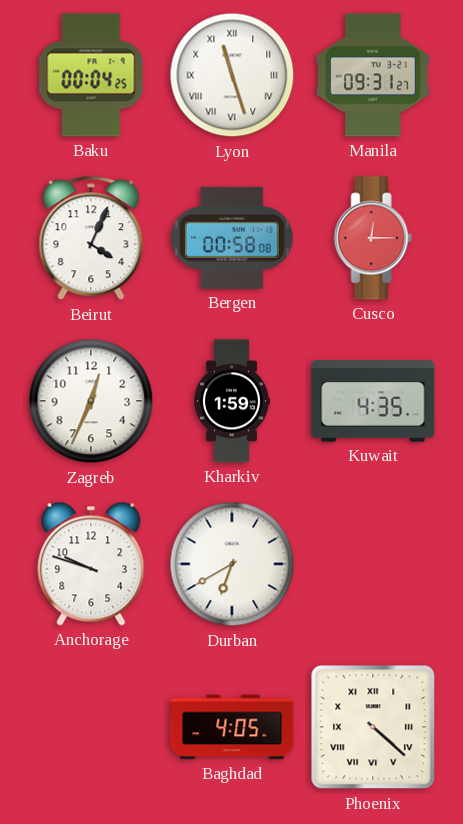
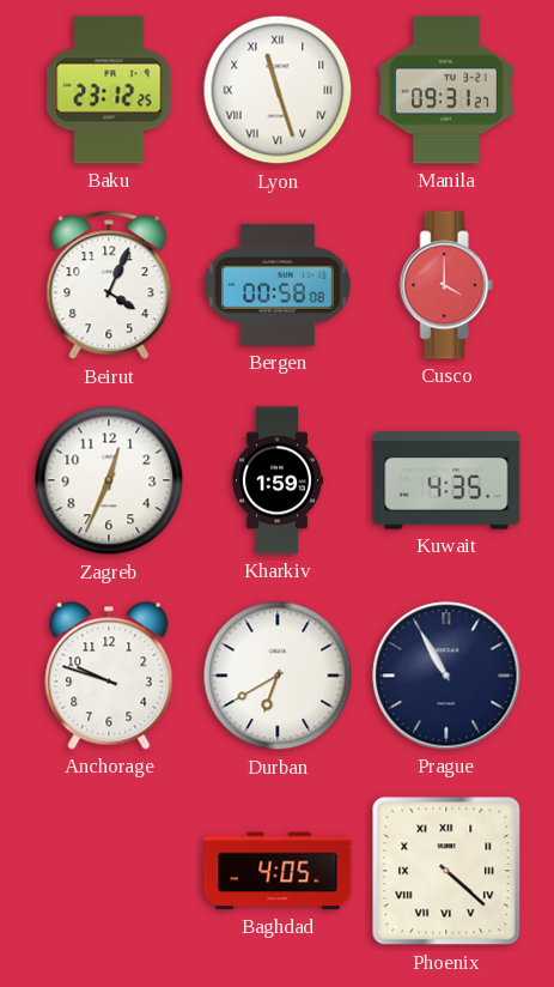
Baku: 00:04 -> 23:12
Cusco: 12:15 -> 4:00
Prague: none -> 10:55
